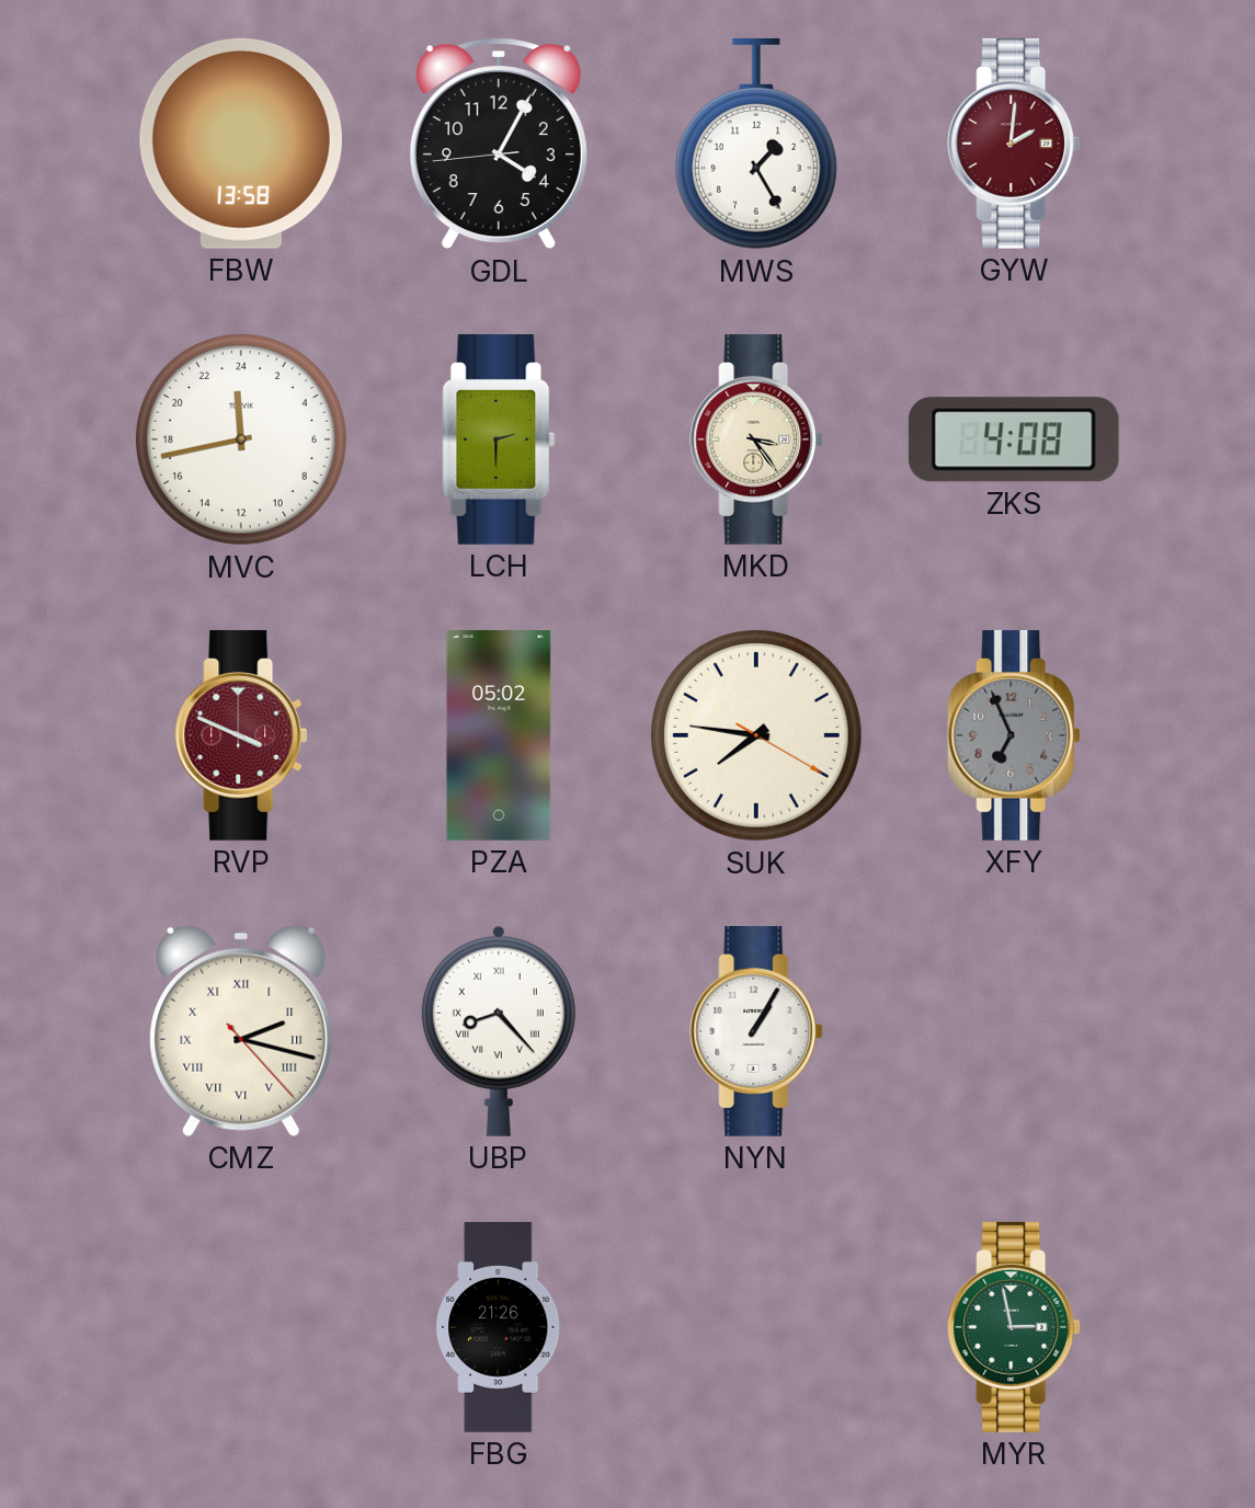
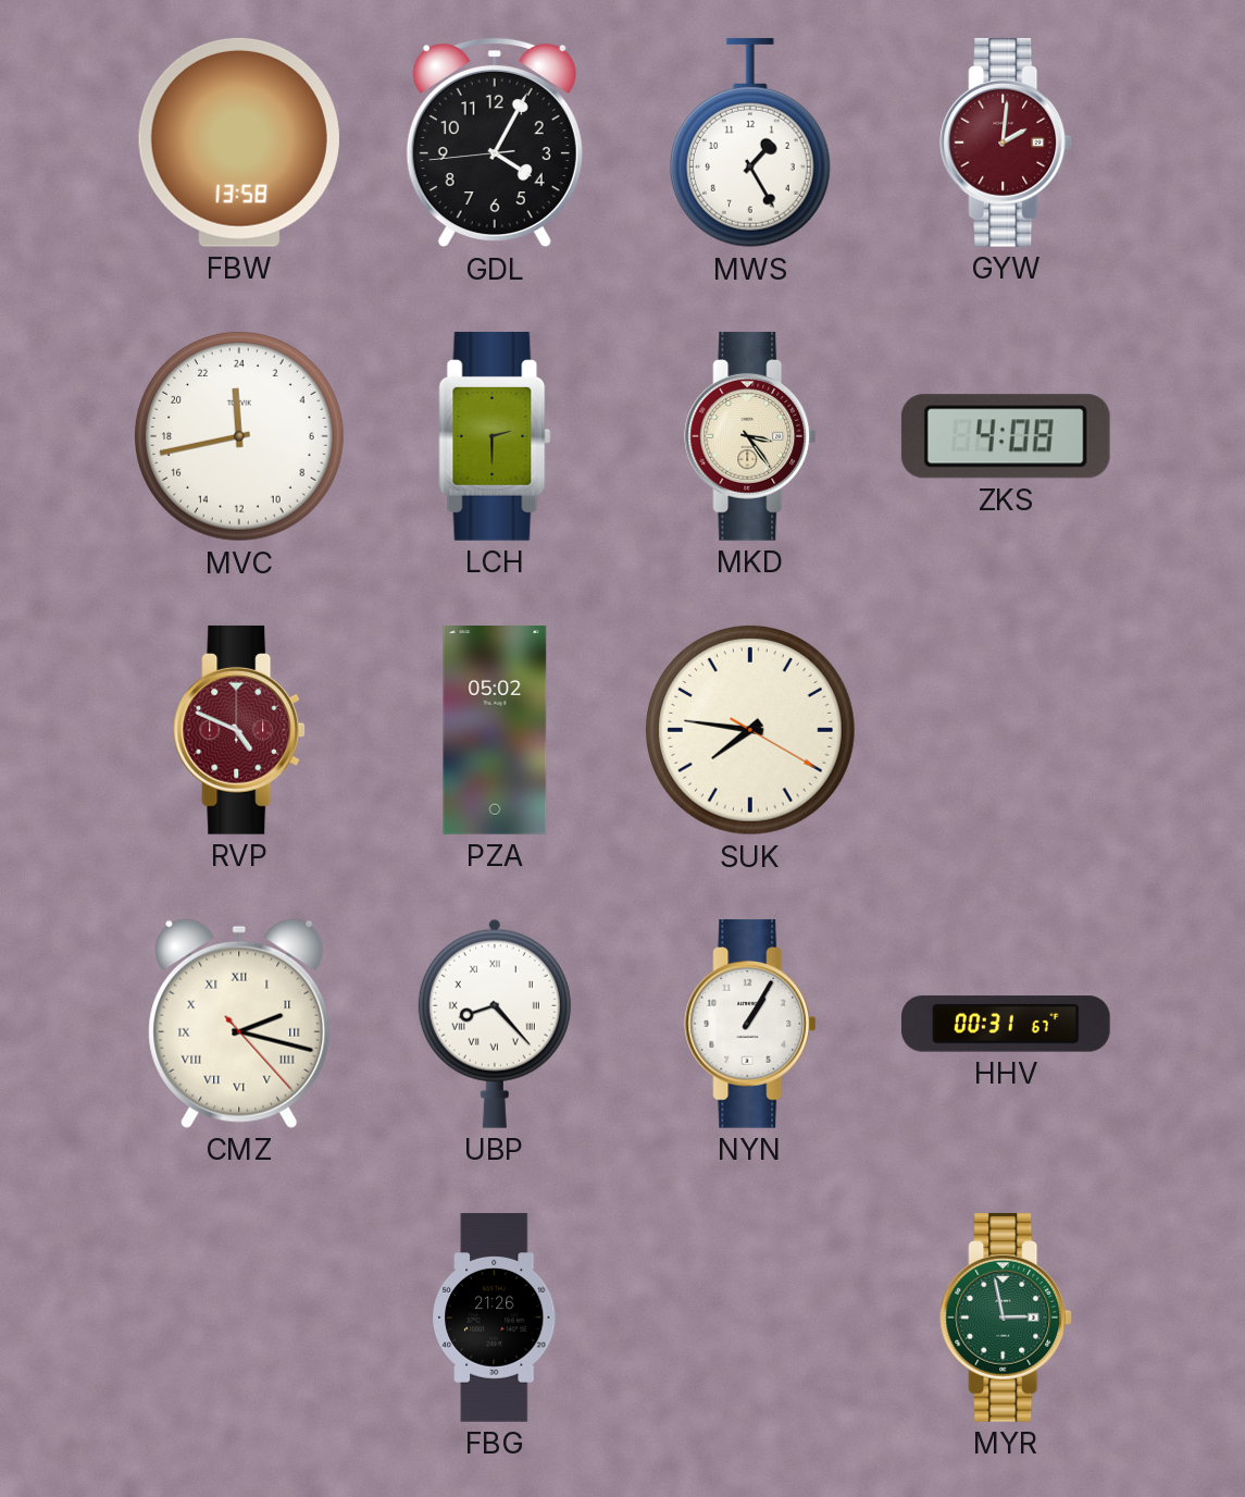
RVP: 3:49 -> 4:49
XFY: 6:56 -> none
HHV: none -> 00:31
